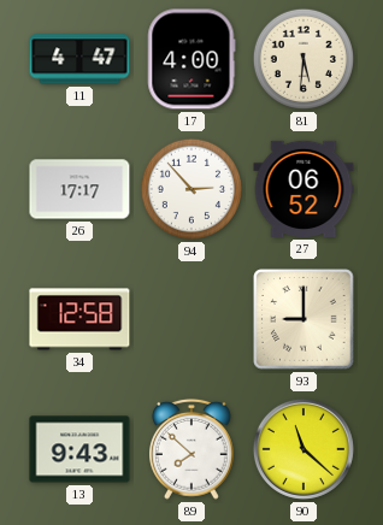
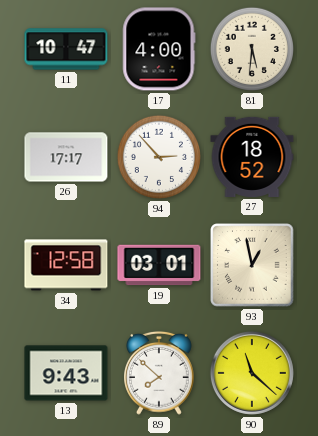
11: 4:47 -> 10:47
27: 06:52 -> 18:52
19: none -> 03:01
93: 9:00 -> 12:58
